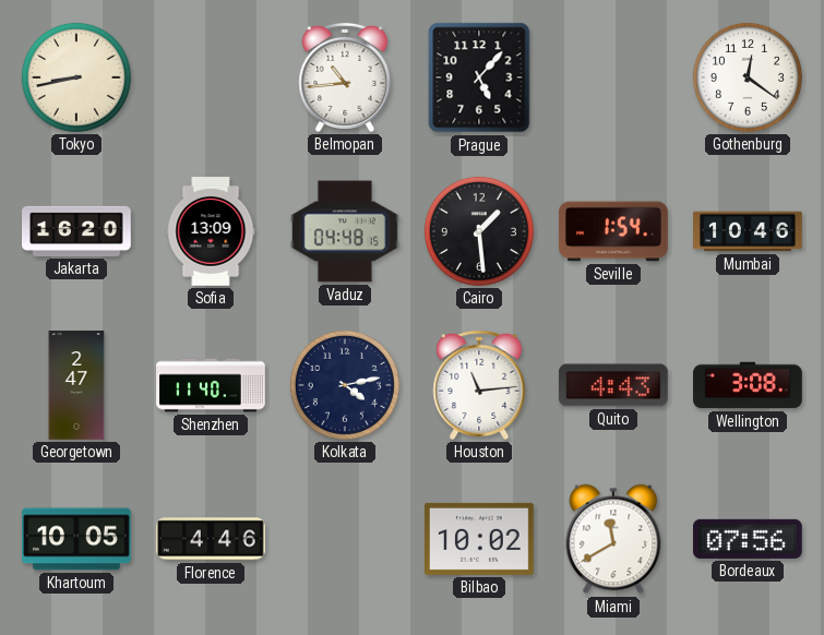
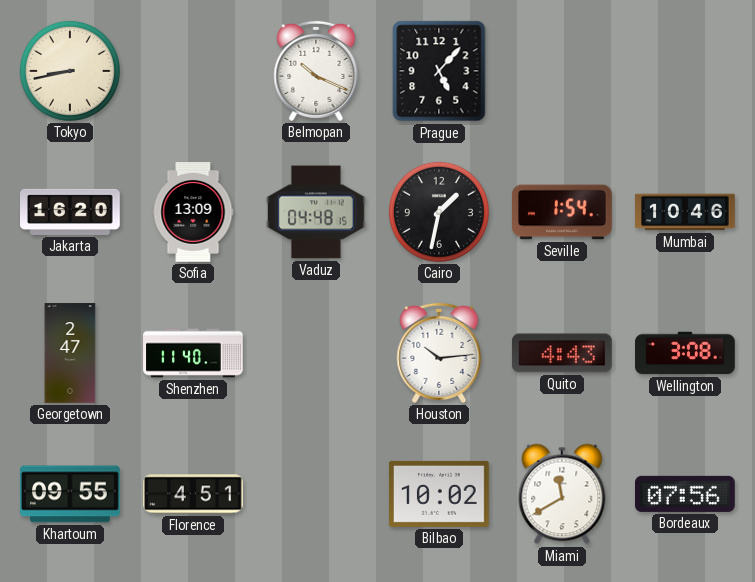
Belmopan: 10:44 -> 10:19
Gothenburg: 12:21 -> none
Cairo: 1:29 -> 1:32
Kolkata: 4:13 -> none
Houston: 11:14 -> 10:14
Khartoum: 10:05 -> 09:55
Florence: 4:46 -> 4:51
